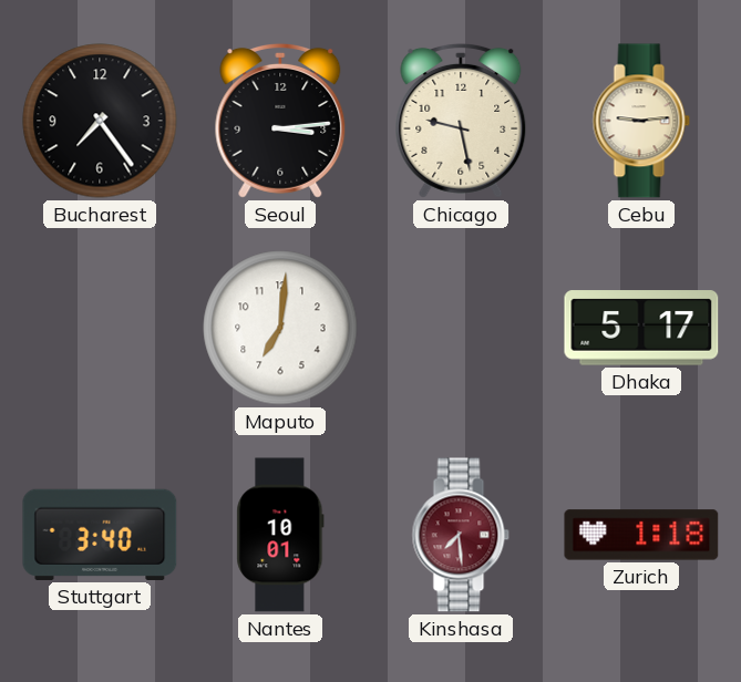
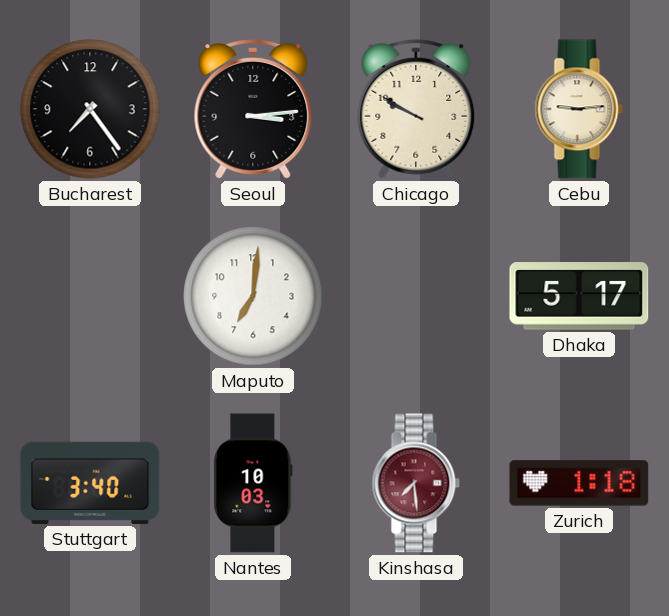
Chicago: 9:28 -> 9:50
Nantes: 10:01 -> 10:03
